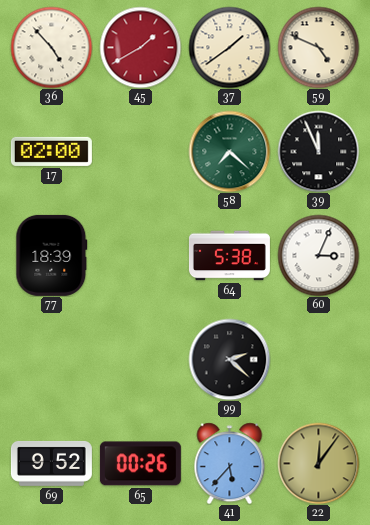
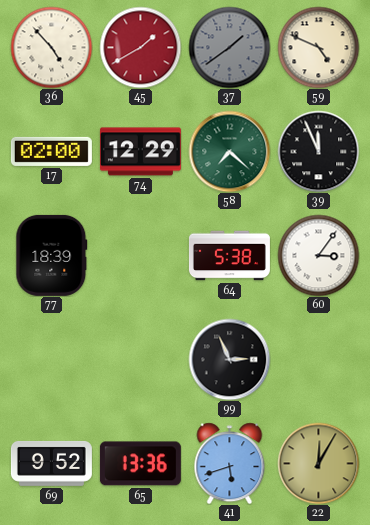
37 dial: cream -> grey
74: none -> 12:29
60: 3:04 -> 3:06
99: 2:22 -> 2:56
65: 00:26 -> 13:36
41: 5:37 -> 5:42
22: 12:06 -> 12:05
